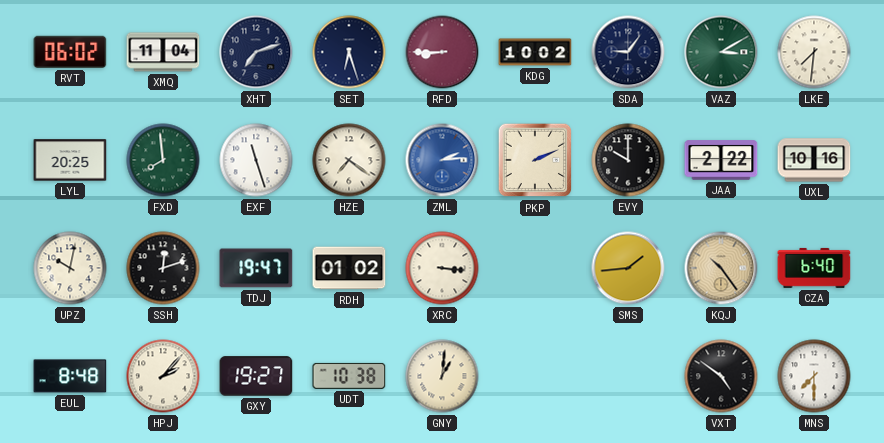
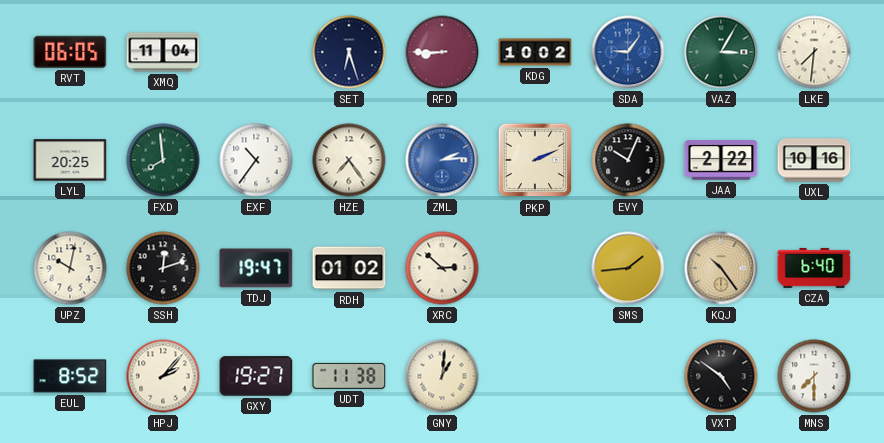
RVT: 06:02 -> 06:05
XHT: 7:12 -> none
SDA dial: navy -> blue
VAZ: 3:10 -> 3:05
EXF: 11:27 -> 10:36
HZE: 7:21 -> 7:24
EVY: 10:00 -> 10:04
XRC: 3:16 -> 2:52
EUL: 8:48 -> 8:52
UDT: 10:38 -> 11:38
